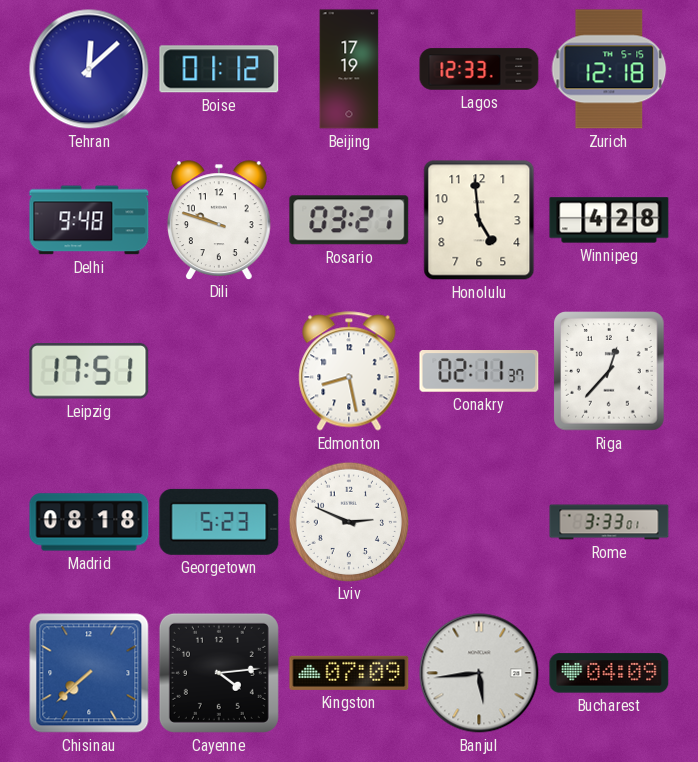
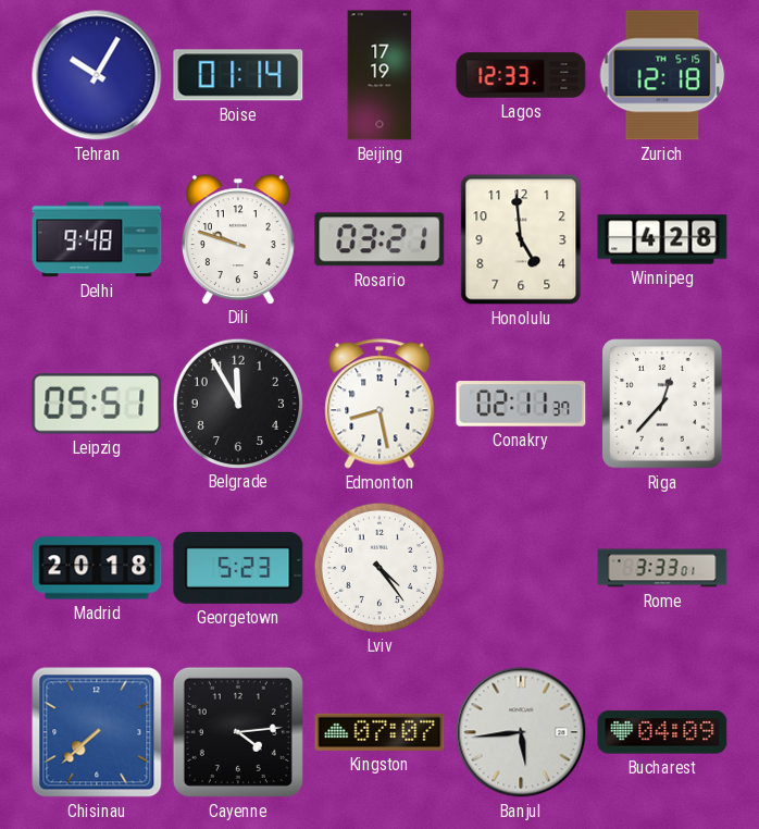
Tehran: 12:08 -> 10:05
Boise: 01:12 -> 01:14
Leipzig: 17:51 -> 05:51
Belgrade: none -> 11:55
Madrid: 08:18 -> 20:18
Lviv: 2:49 -> 4:24
Kingston: 07:09 -> 07:07
